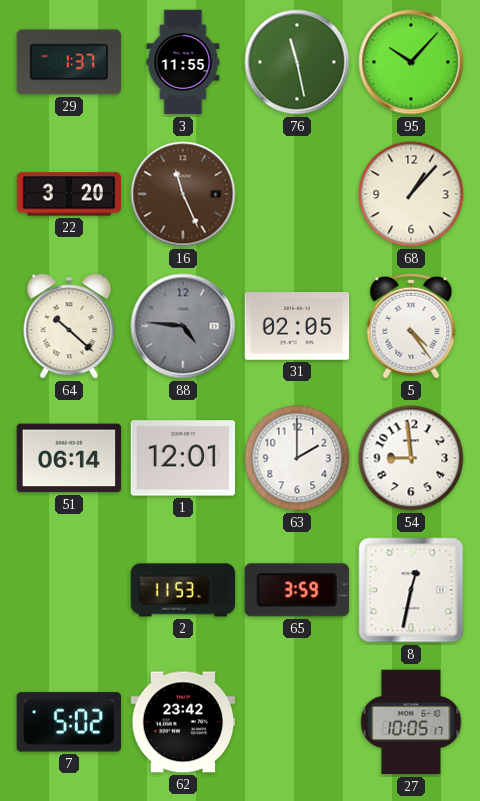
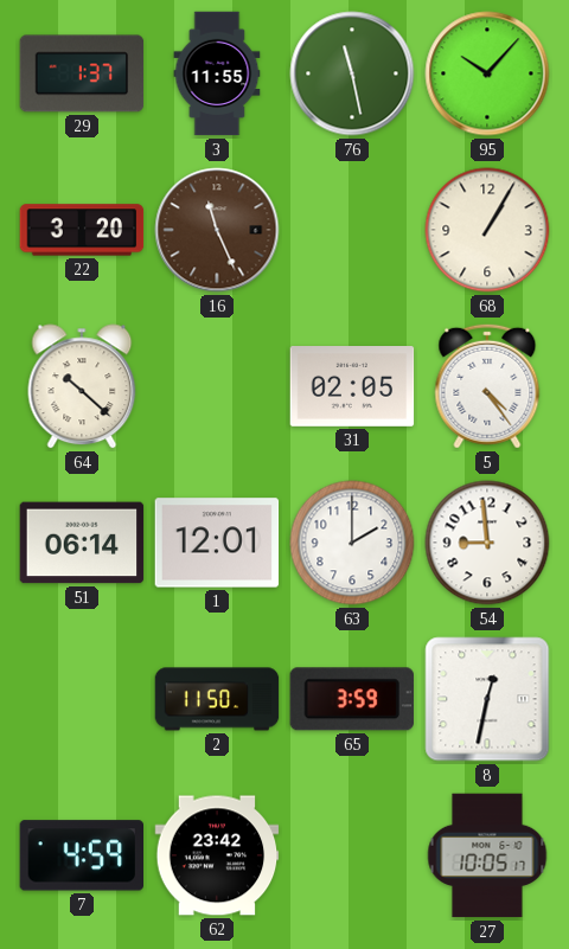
68: 1:07 -> 1:05
88: 4:46 -> none
2: 11:53 -> 11:50
7: 5:02 -> 4:59
